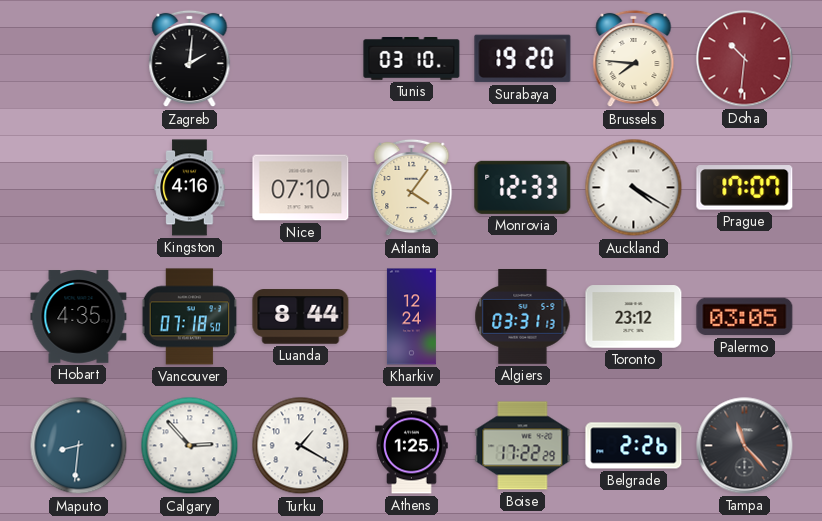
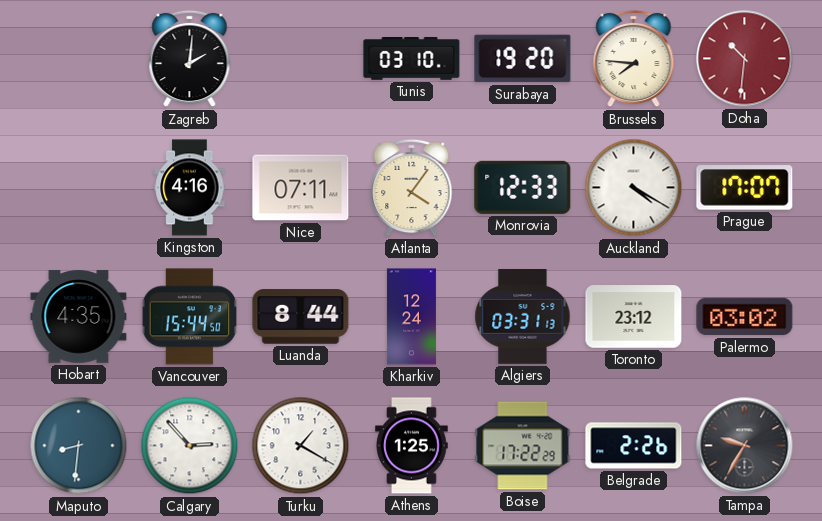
Nice: 07:10 -> 07:11
Vancouver: 07:18 -> 15:44
Palermo: 03:05 -> 03:02
Tampa: 11:23 -> 9:35
